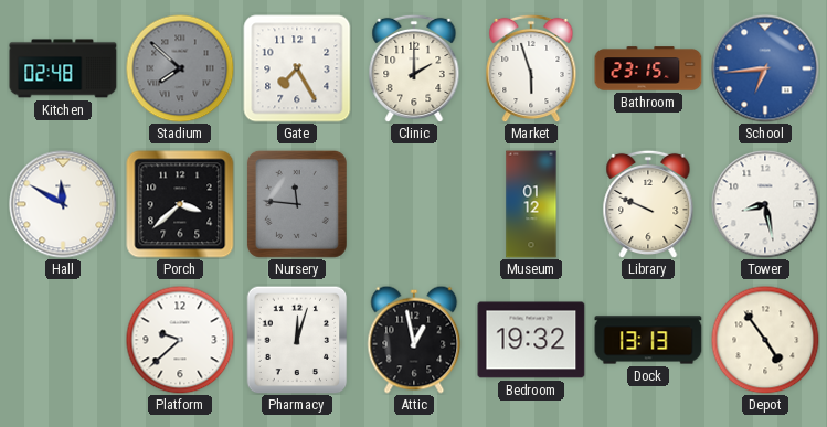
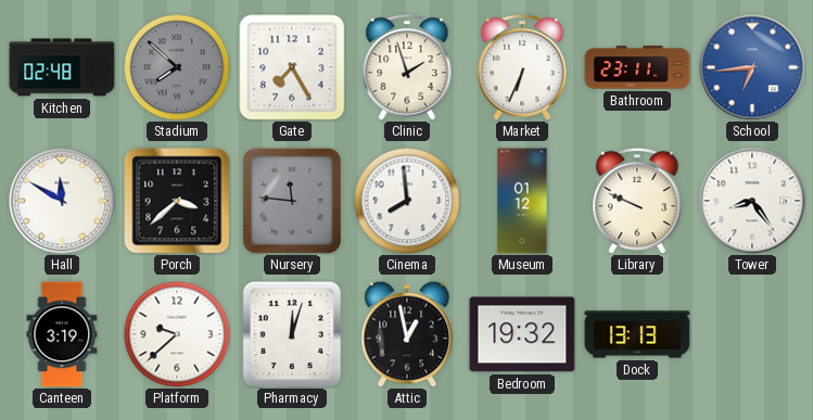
Clinic: 2:00 -> 1:57
Market: 5:57 -> 6:34
Bathroom: 23:15 -> 23:11
Cinema: none -> 7:59
Tower: 8:28 -> 8:24
Canteen: none -> 3:19
Depot: 4:54 -> none
